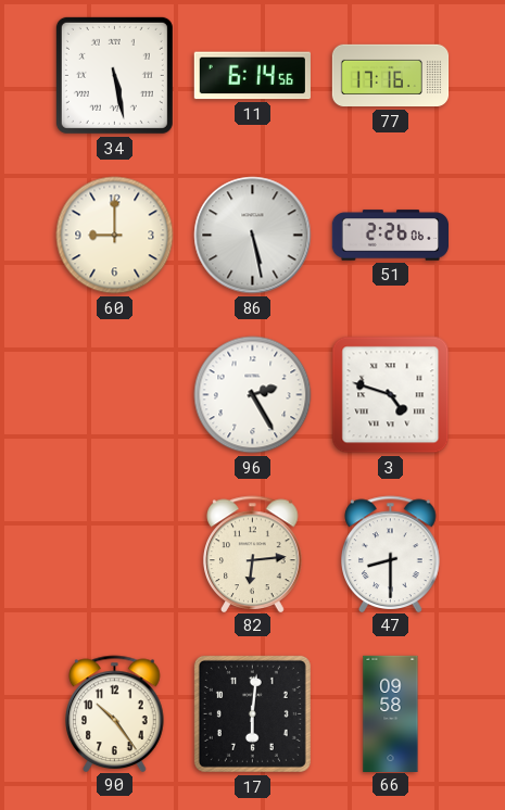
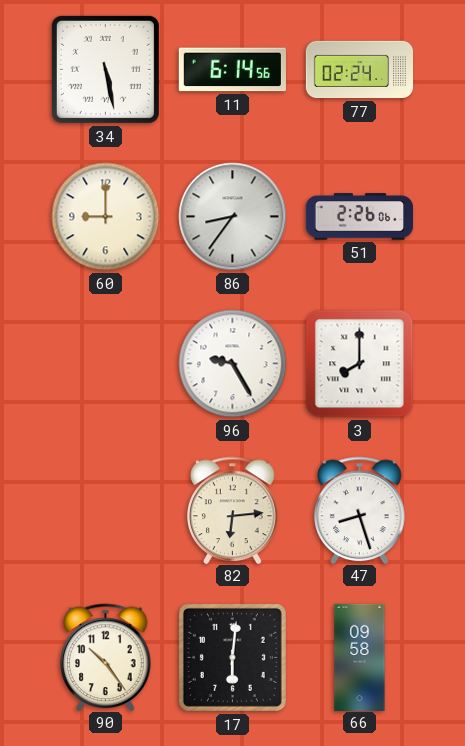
77: 17:16 -> 02:24
86: 5:28 -> 8:36
96: 2:25 -> 9:25
3: 4:48 -> 8:00
47: 8:30 -> 8:27
